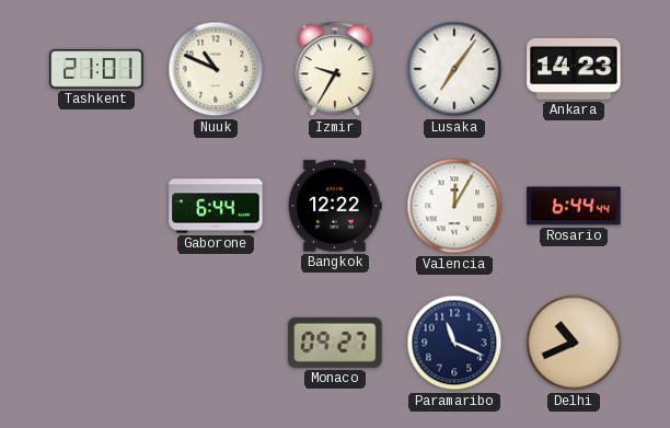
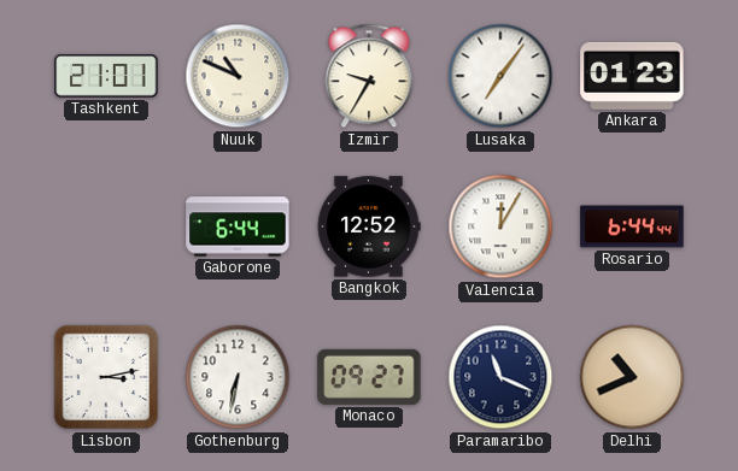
Ankara: 14:23 -> 01:23
Bangkok: 12:22 -> 12:52
Lisbon: none -> 3:13
Gothenburg: none -> 6:32
